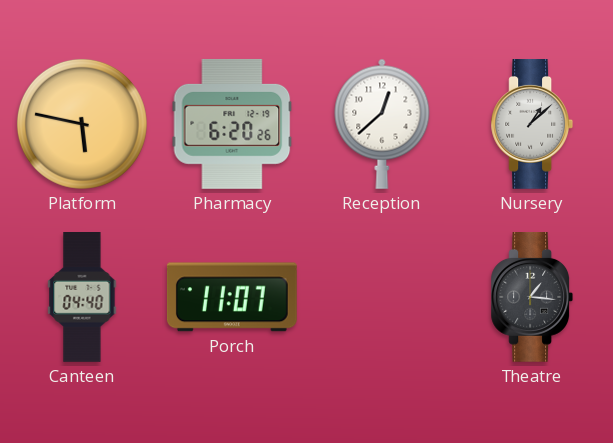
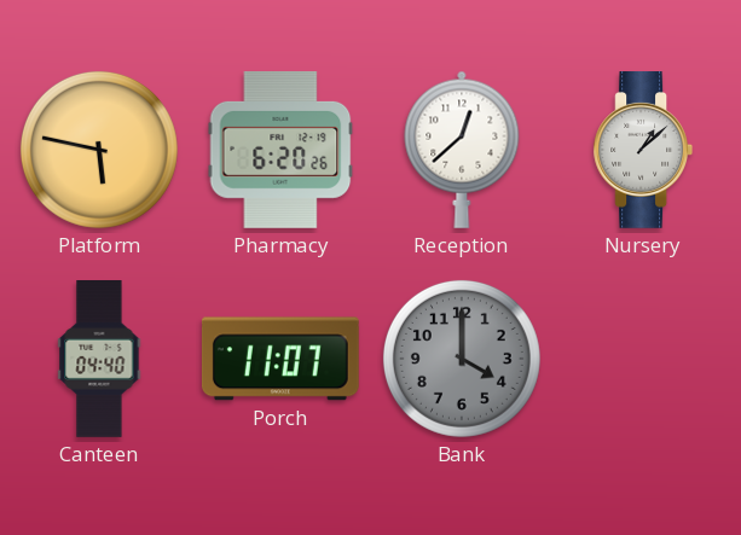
Bank: none -> 4:00
Theatre: 1:16 -> none
